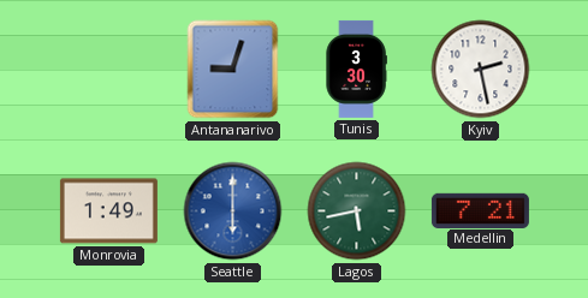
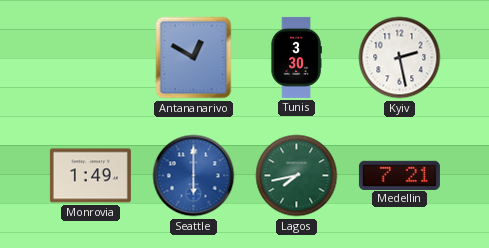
Antananarivo: 9:03 -> 12:50
Lagos: 5:43 -> 7:43
